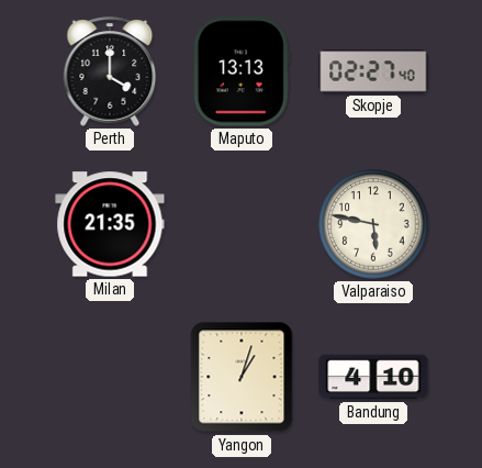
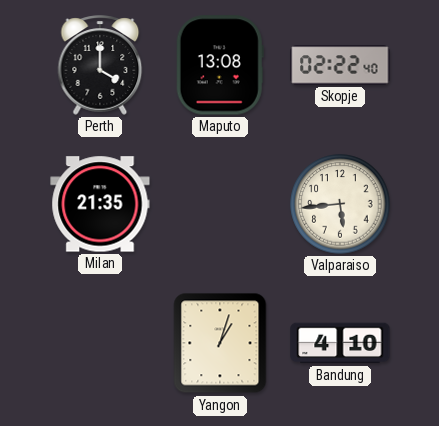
Maputo: 13:13 -> 13:08
Skopje: 02:27 -> 02:22
Valparaiso: 5:47 -> 5:44
